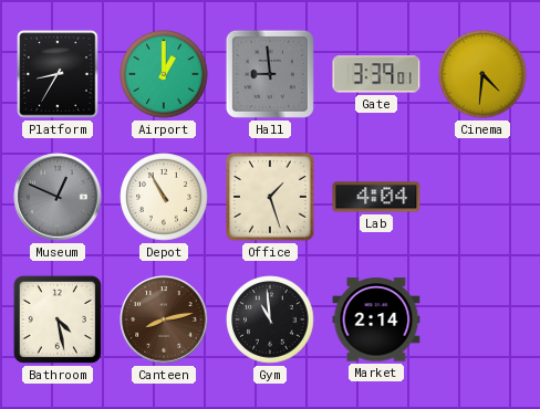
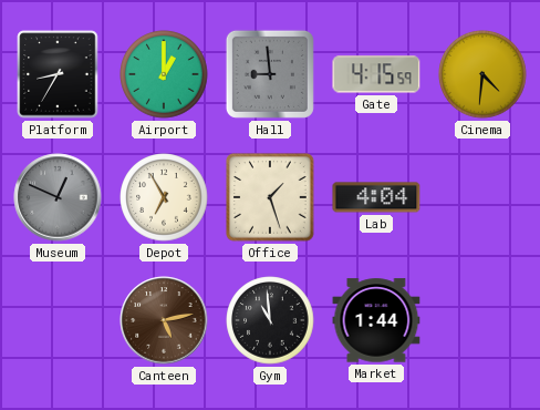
Gate: 3:39 -> 4:15
Depot: 10:55 -> 6:55
Bathroom: 4:28 -> none
Canteen: 8:13 -> 5:13
Market: 2:14 -> 1:44
